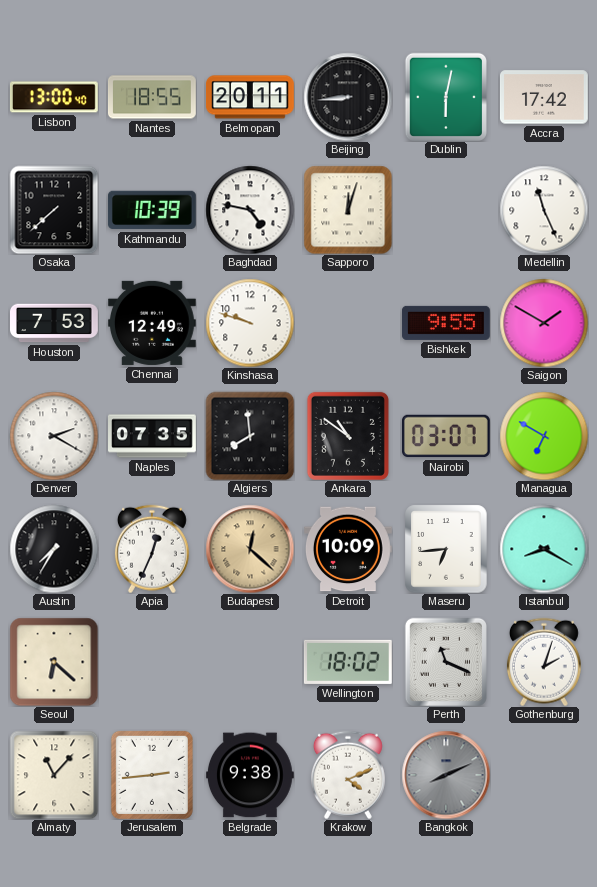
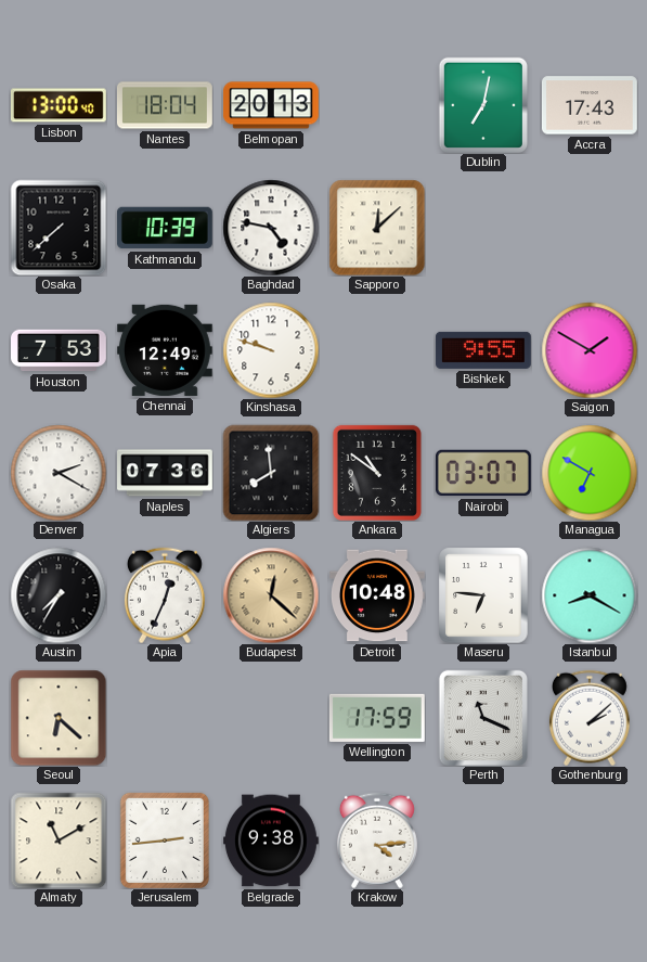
Nantes: 18:55 -> 18:04
Belmopan: 20:11 -> 20:13
Beijing: 8:44 -> none
Dublin: 6:02 -> 7:02
Accra: 17:42 -> 17:43
Sapporo: 12:03 -> 12:08
Medellin: 11:26 -> none
Naples: 07:35 -> 07:36
Detroit: 10:09 -> 10:48
Maseru: 6:44 -> 6:46
Wellington: 18:02 -> 17:59
Gothenburg: 2:03 -> 2:08
Almaty: 11:07 -> 11:10
Krakow: 4:11 -> 4:14
Bangkok: 8:11 -> none
